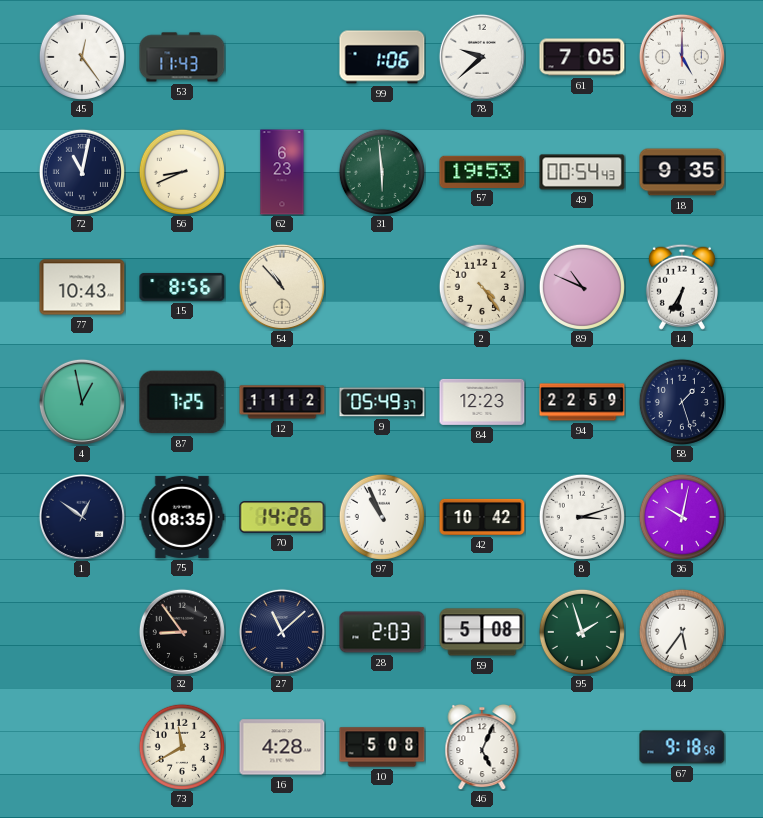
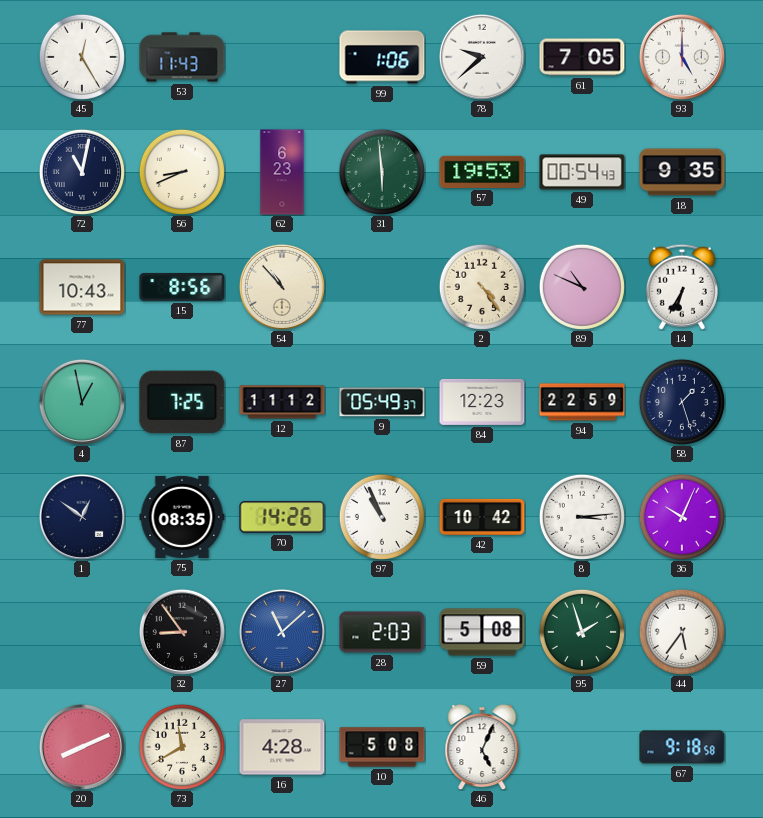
45: 12:24 -> 12:25
8: 3:12 -> 3:14
36: 10:02 -> 10:04
27 dial: navy -> blue
20: none -> 8:11
